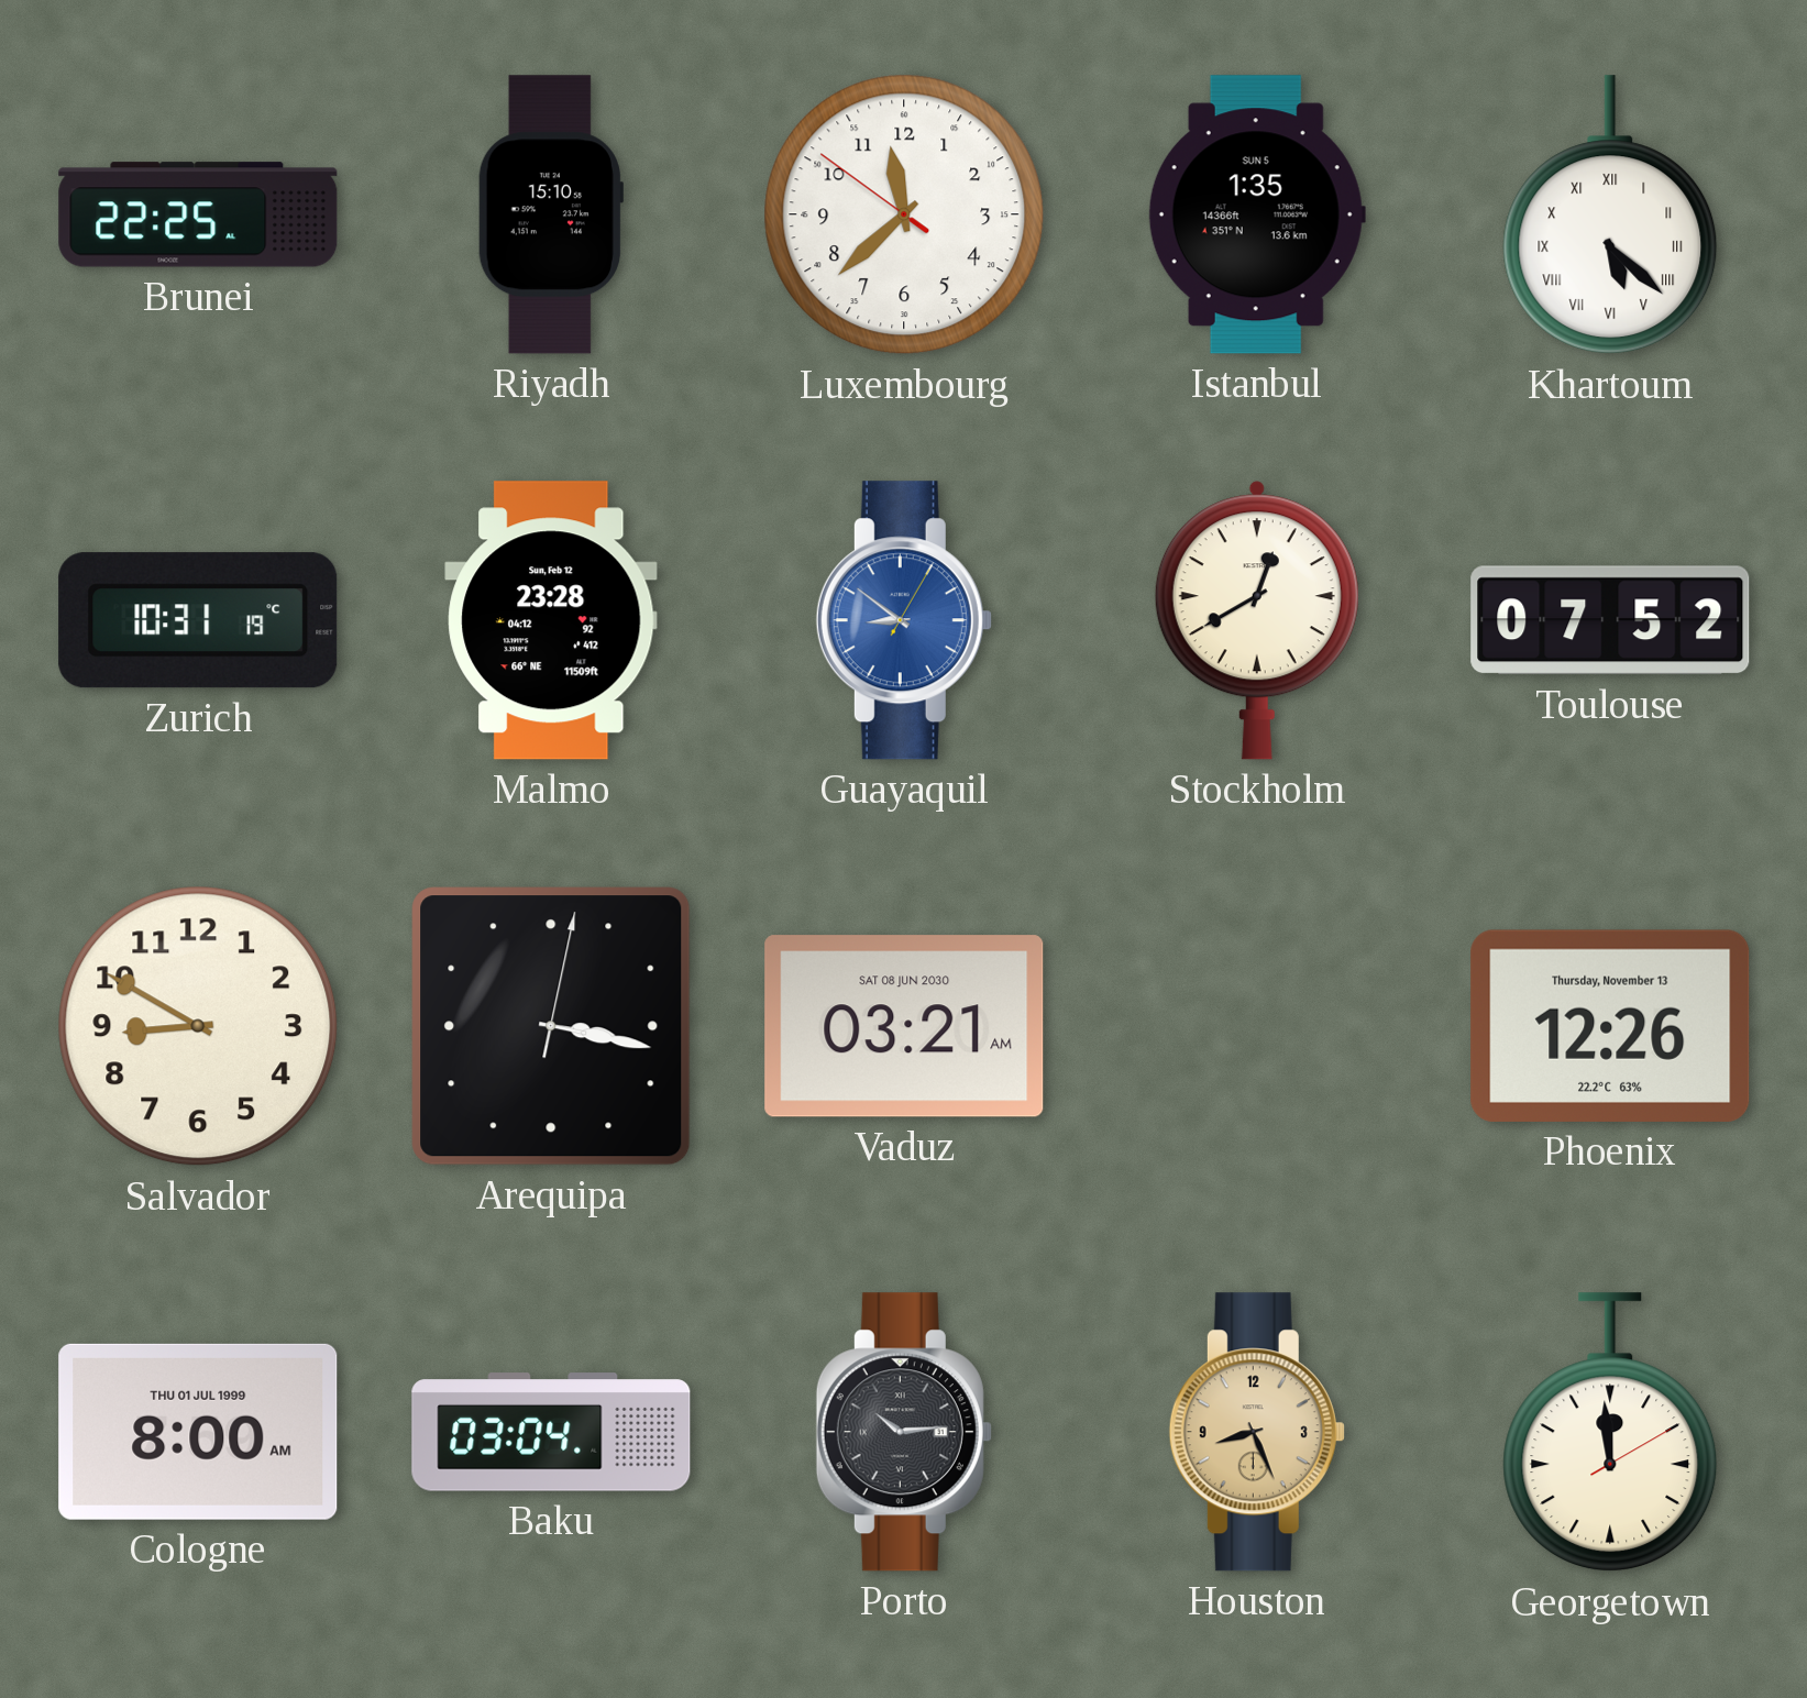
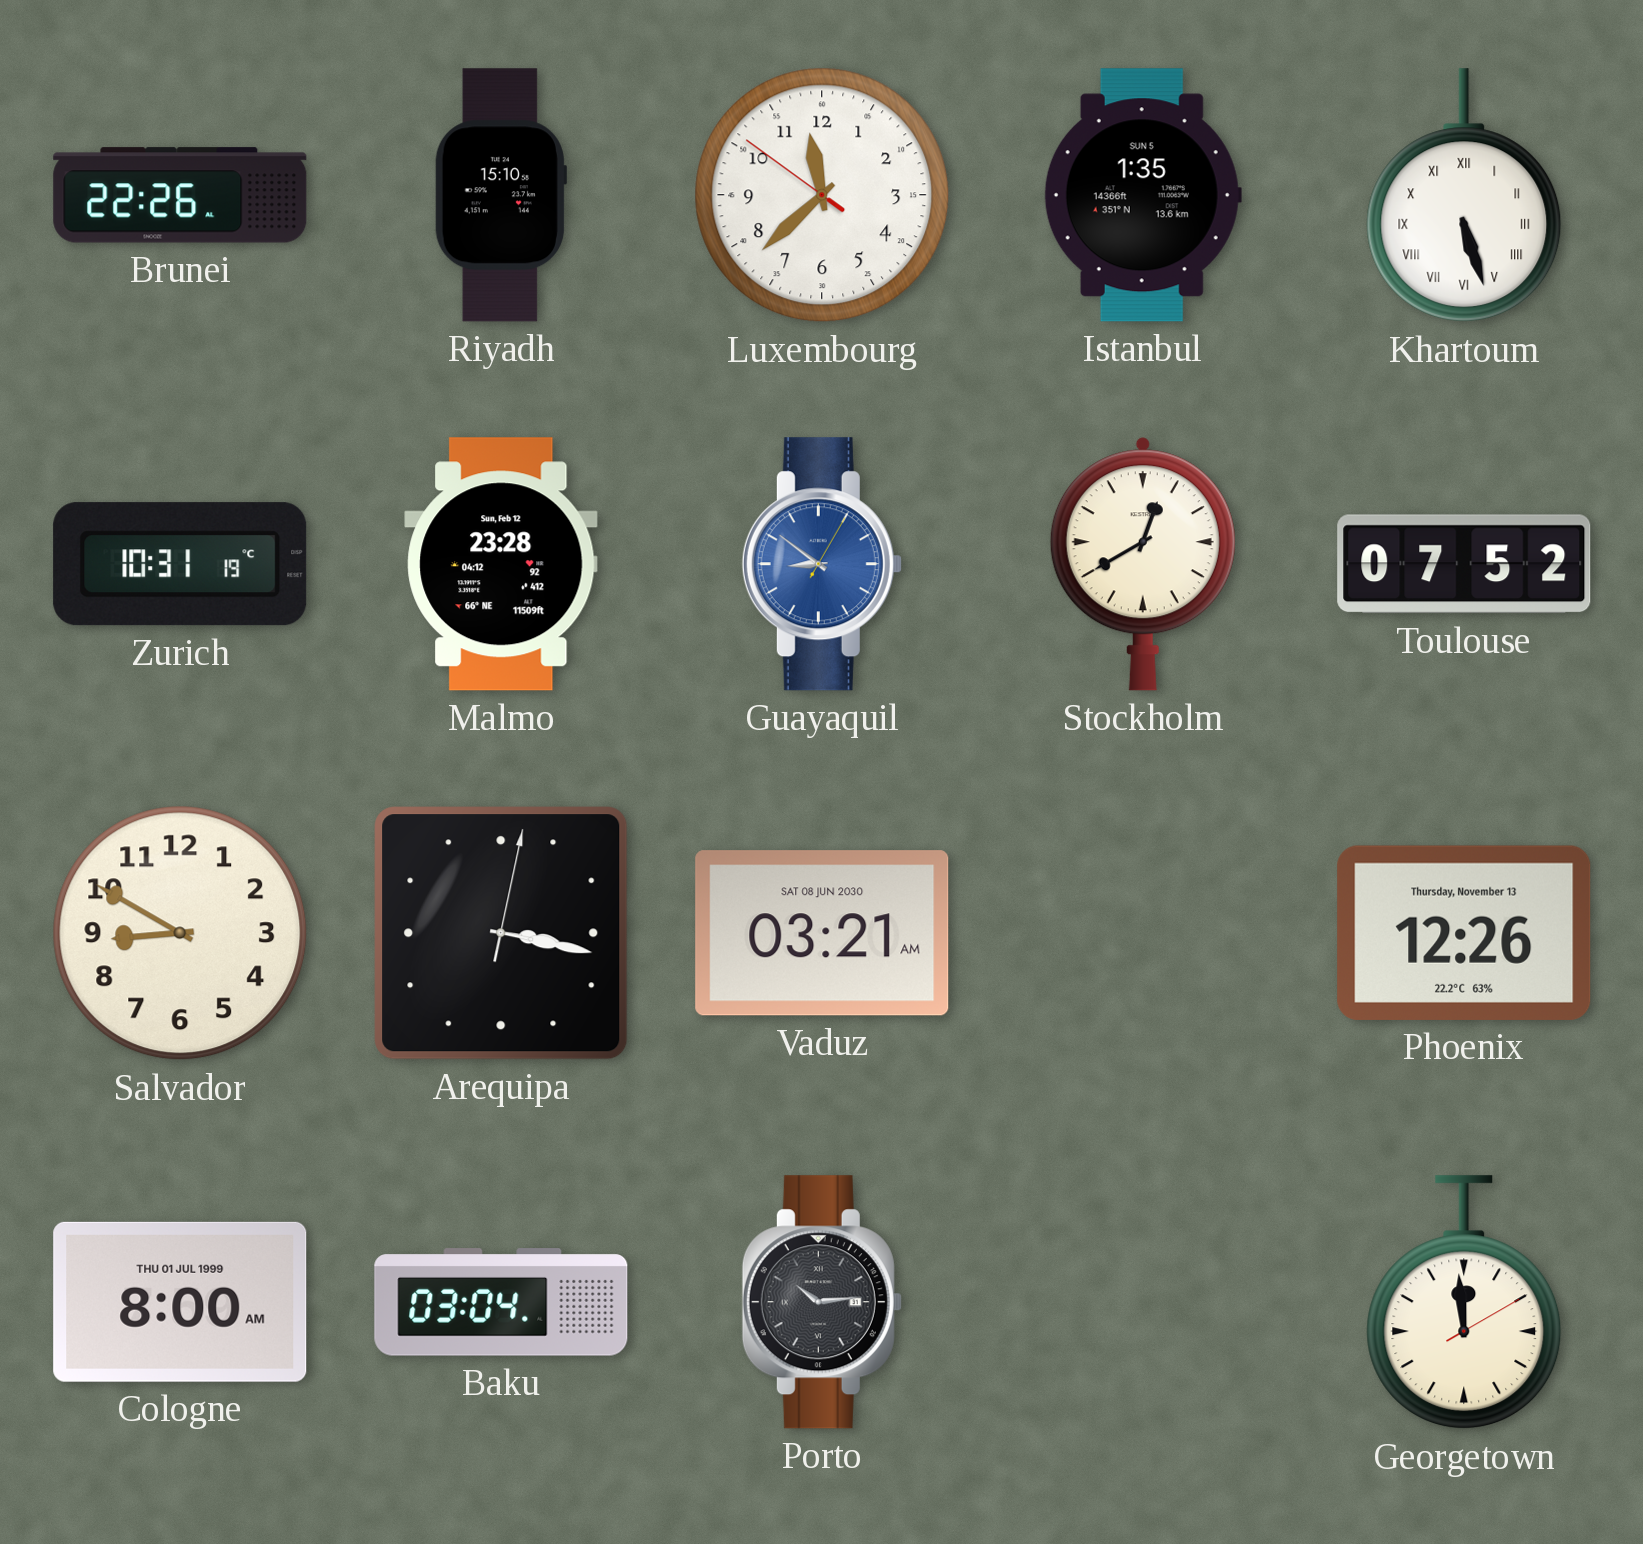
Brunei: 22:25 -> 22:26
Khartoum: 5:22 -> 5:27
Houston: 8:26 -> none
